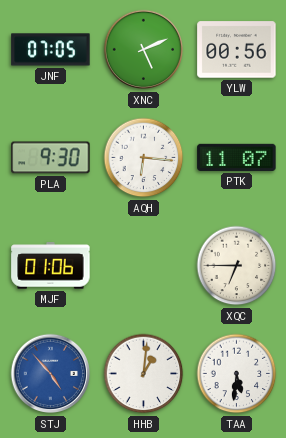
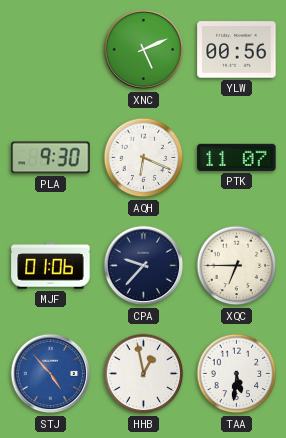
JNF: 07:05 -> none
AQH: 6:16 -> 6:19
CPA: none -> 9:37
HHB: 1:01 -> 12:58
